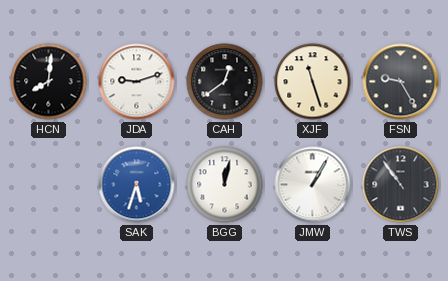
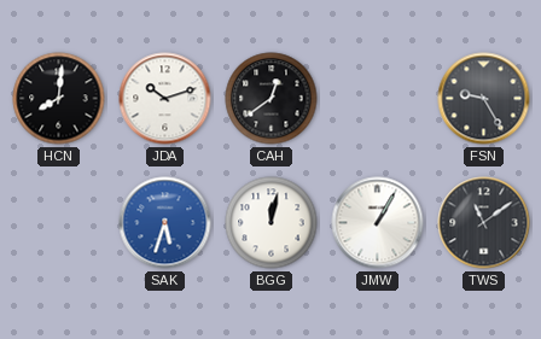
JDA: 9:12 -> 10:12
XJF: 11:27 -> none
TWS: 10:54 -> 11:09
